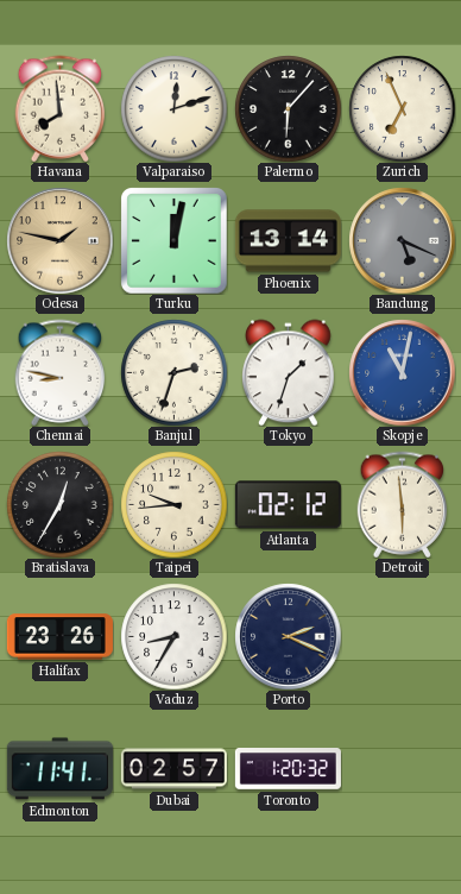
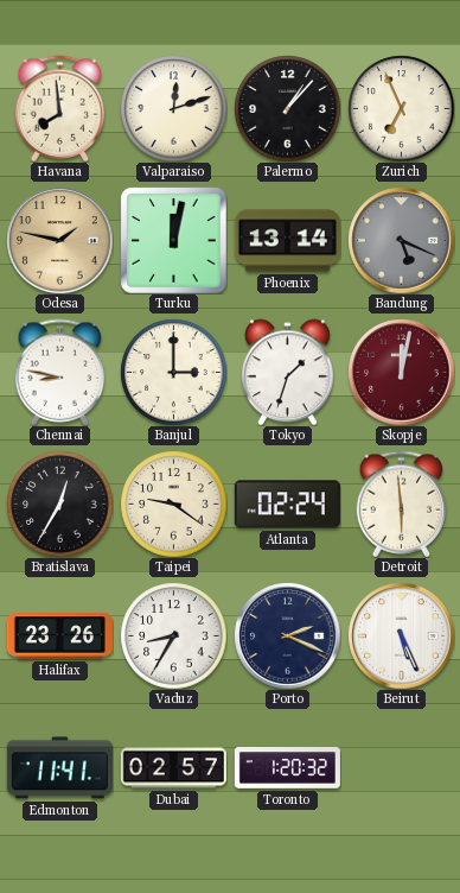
Palermo: 6:07 -> 1:07
Banjul: 2:33 -> 3:00
Skopje: 11:02 -> 12:02
Skopje dial: blue -> burgundy
Taipei: 9:44 -> 9:21
Atlanta: 02:12 -> 02:24
Beirut: none -> 5:26
